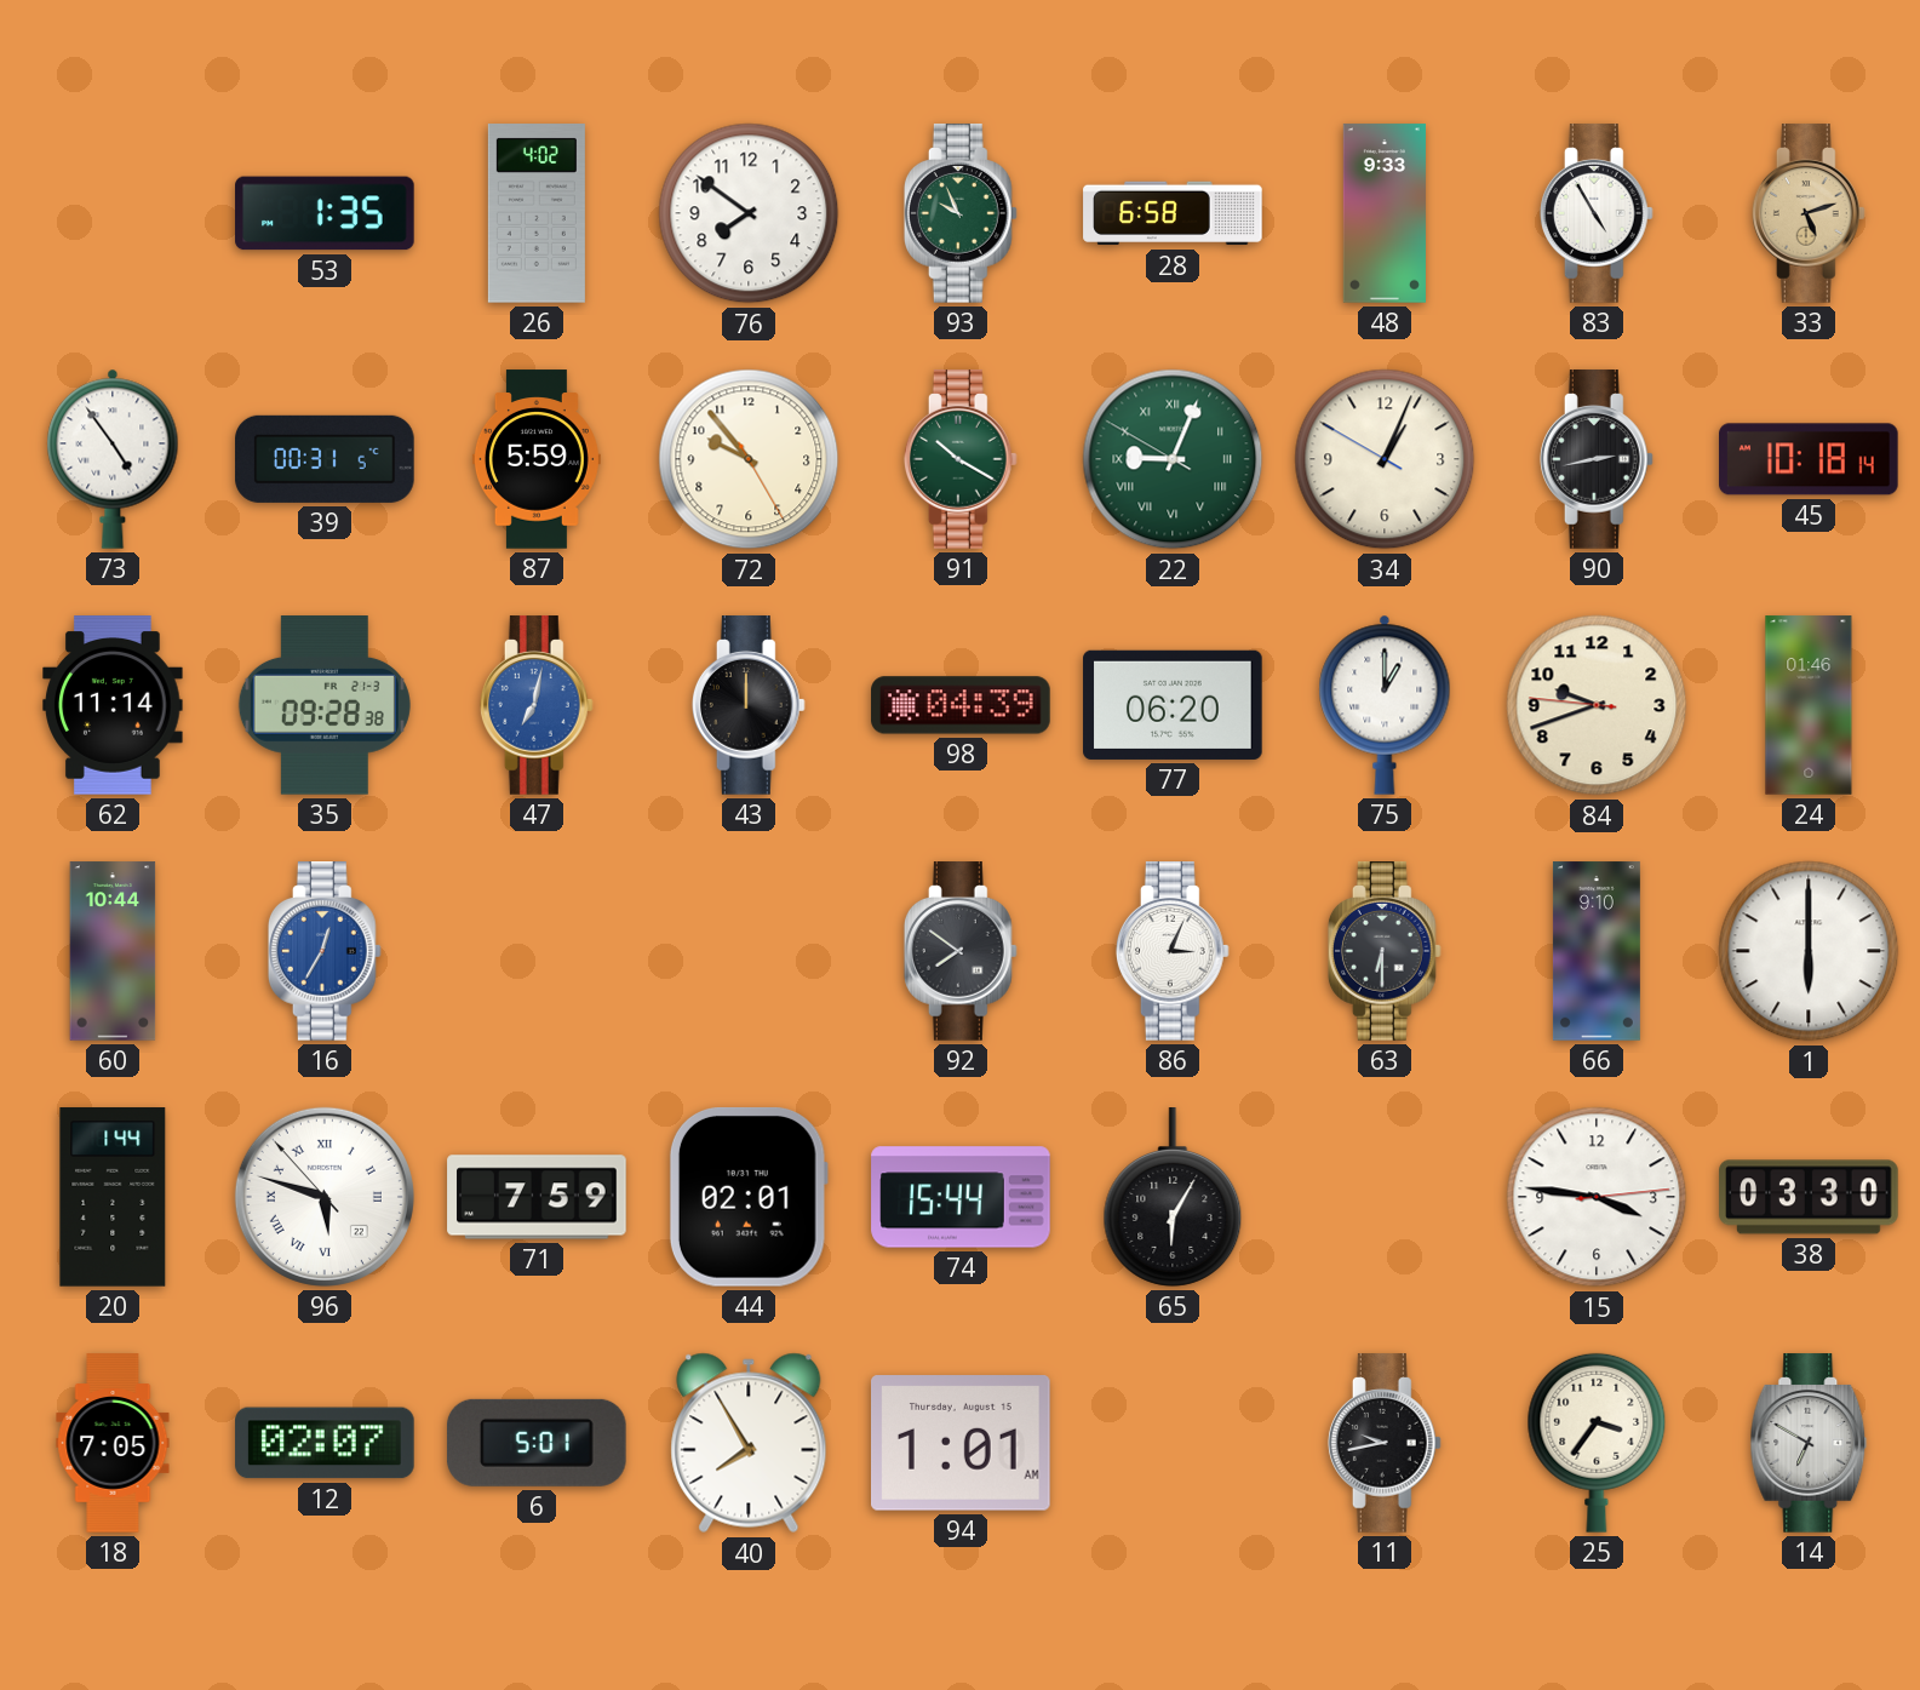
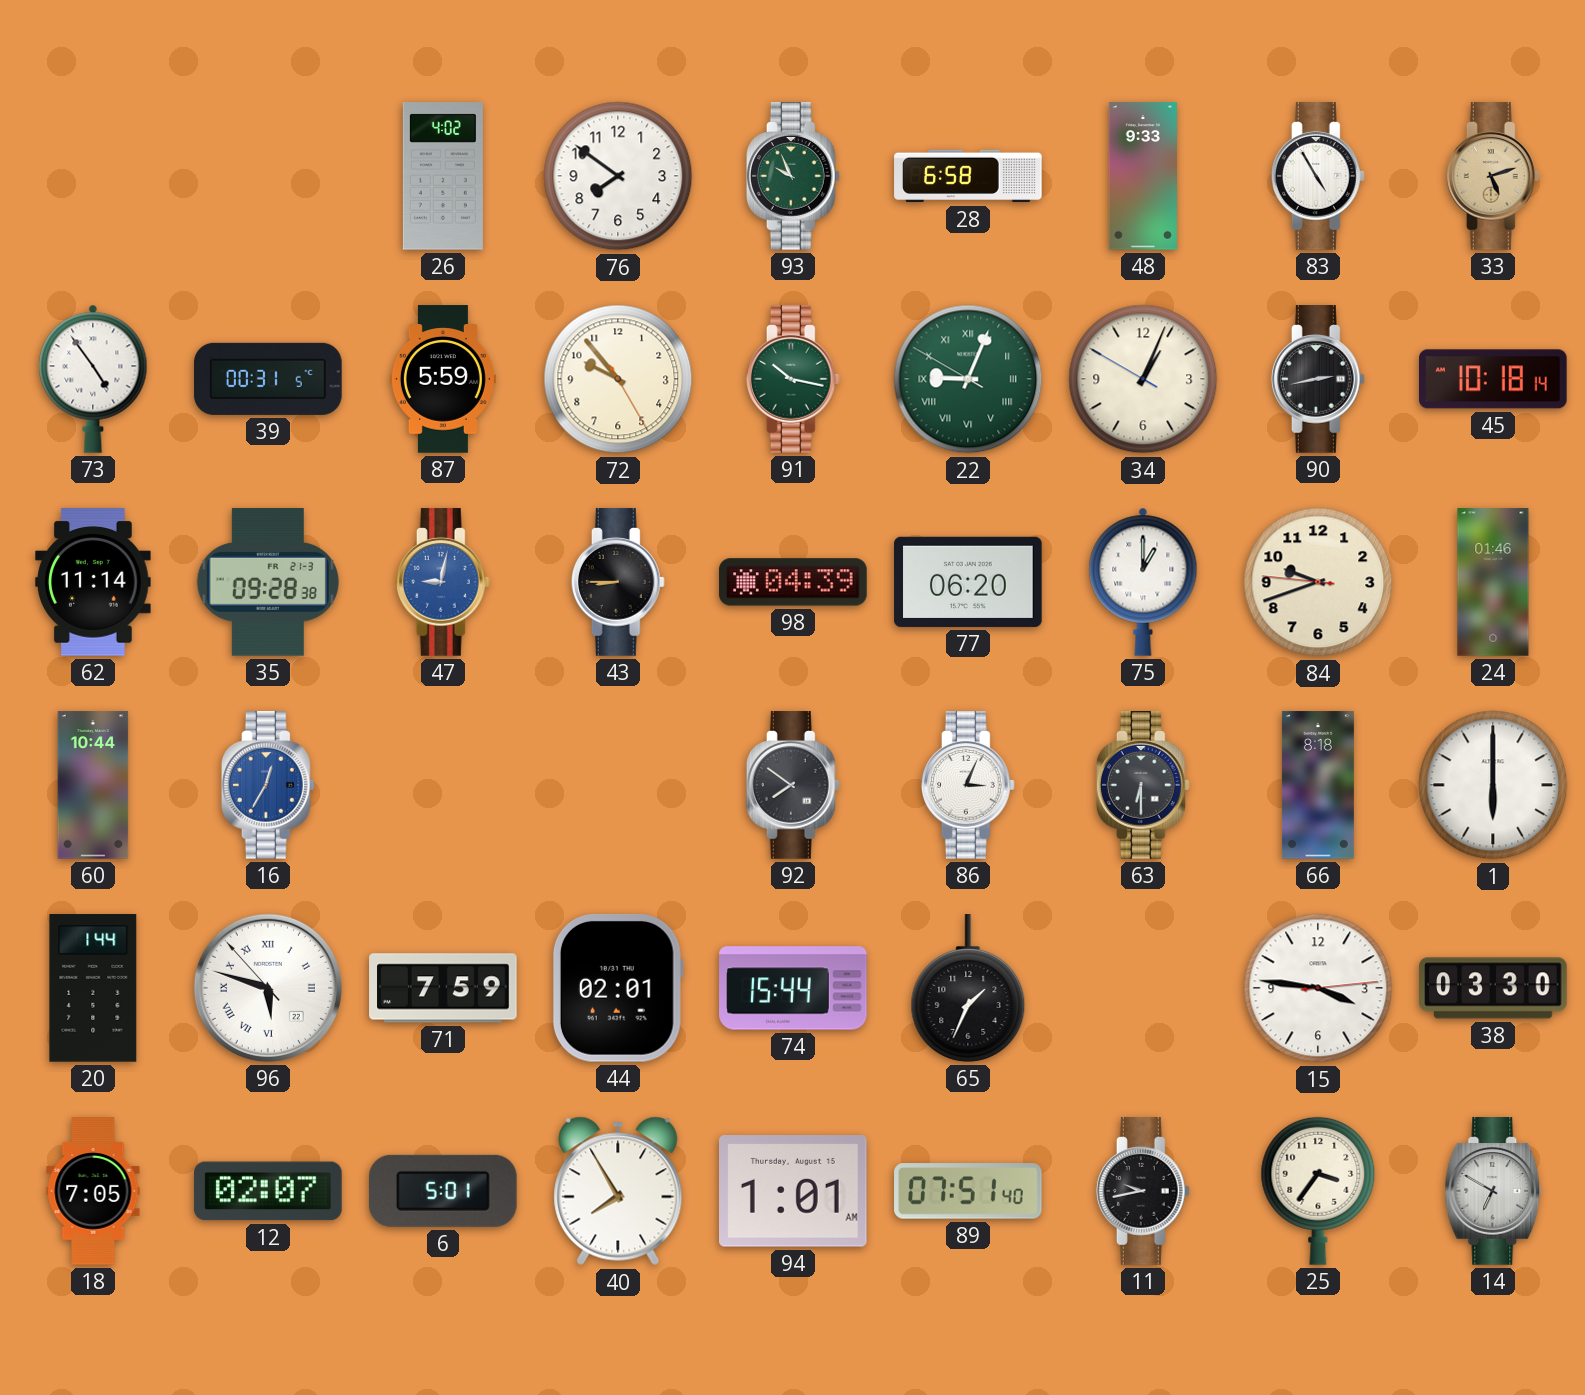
53: 1:35 -> none
91: 10:20 -> 10:17
47: 7:02 -> 9:02
43: 12:00 -> 8:45
66: 9:10 -> 8:18
65: 6:05 -> 1:34
89: none -> 07:51
